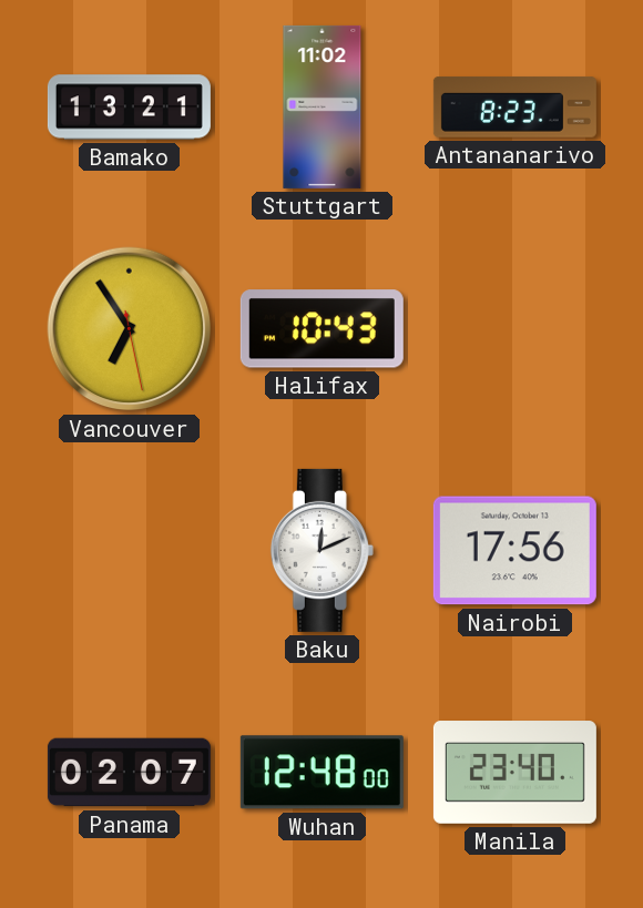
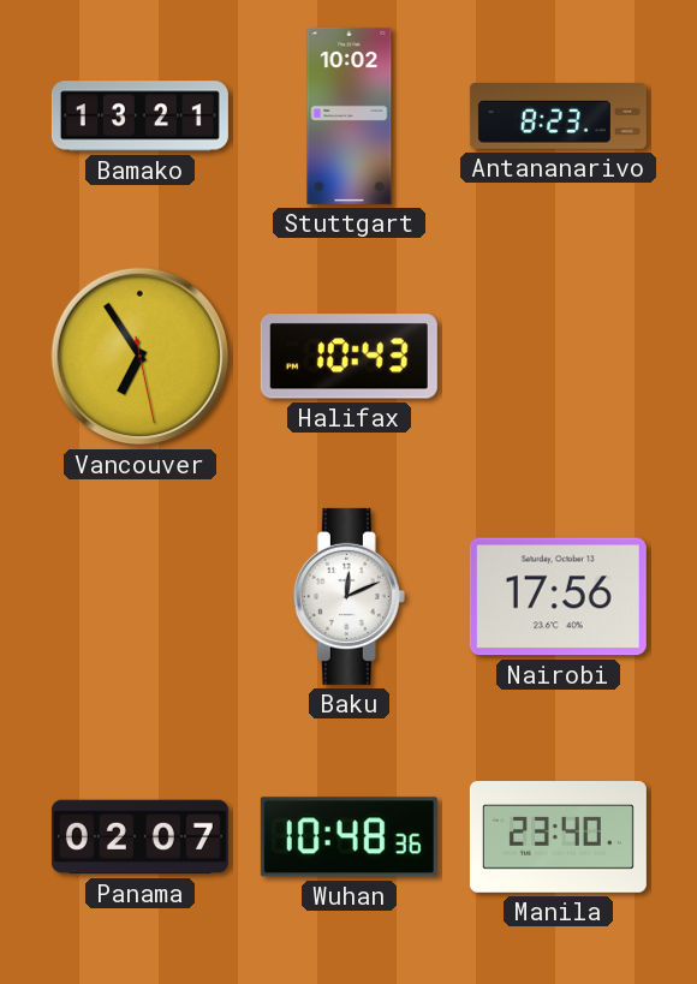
Stuttgart: 11:02 -> 10:02
Wuhan: 12:48 -> 10:48
